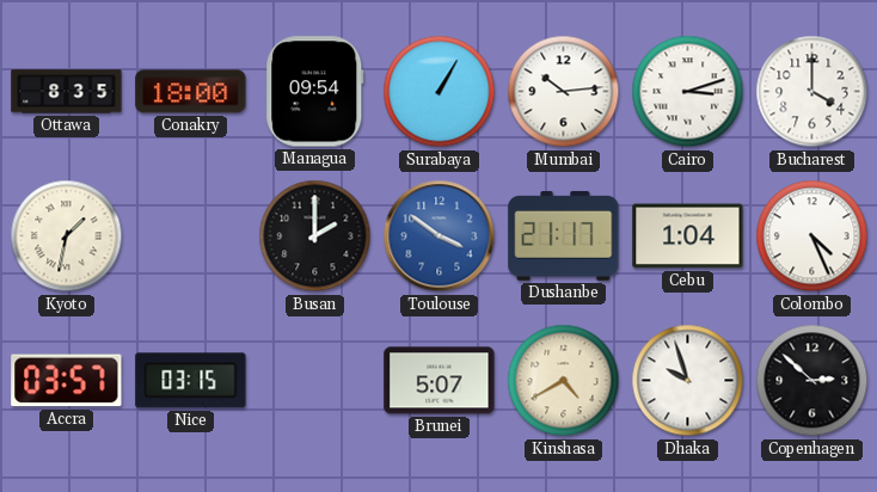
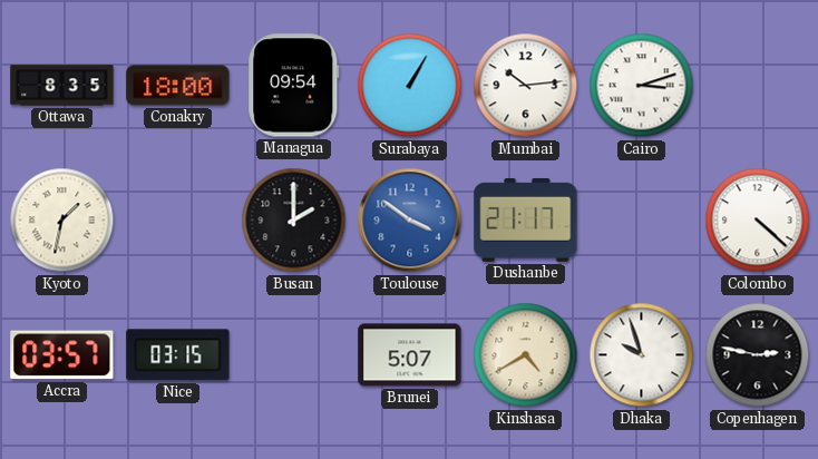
Bucharest: 4:00 -> none
Cebu: 1:04 -> none
Colombo: 4:26 -> 4:22
Copenhagen: 2:52 -> 2:47
